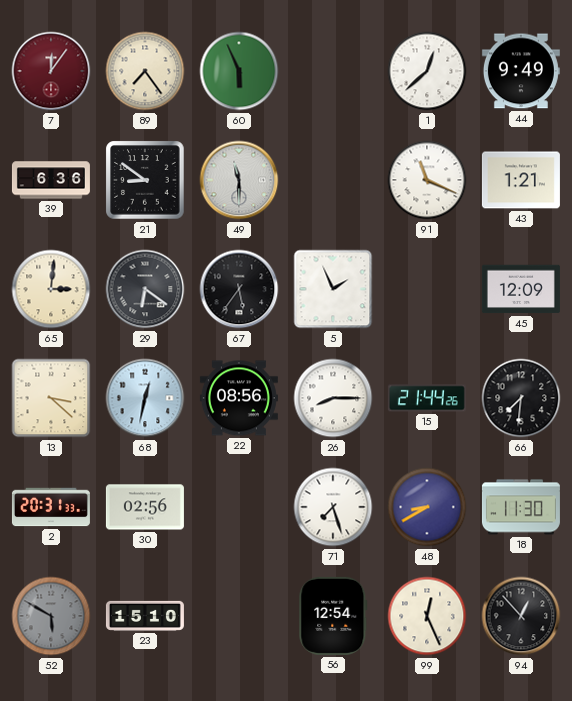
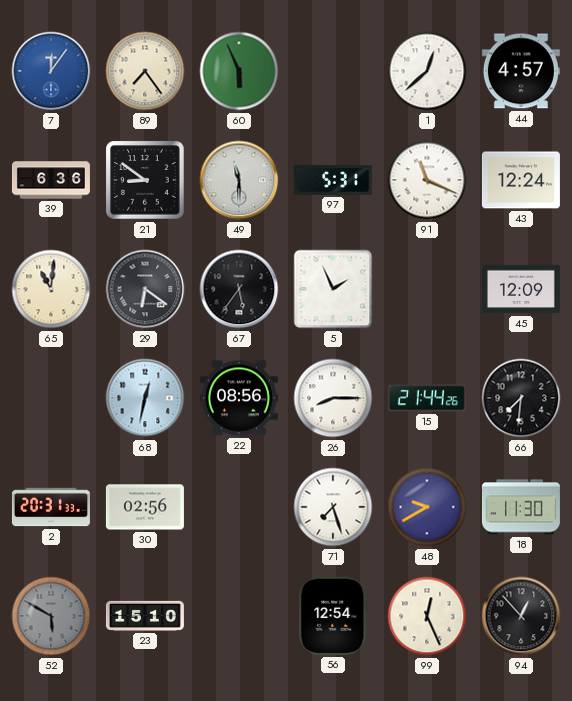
7 dial: burgundy -> blue
44: 9:49 -> 4:57
97: none -> 5:31
43: 1:21 -> 12:24
65: 3:01 -> 11:01
13: 3:22 -> none
48: 8:40 -> 9:40
